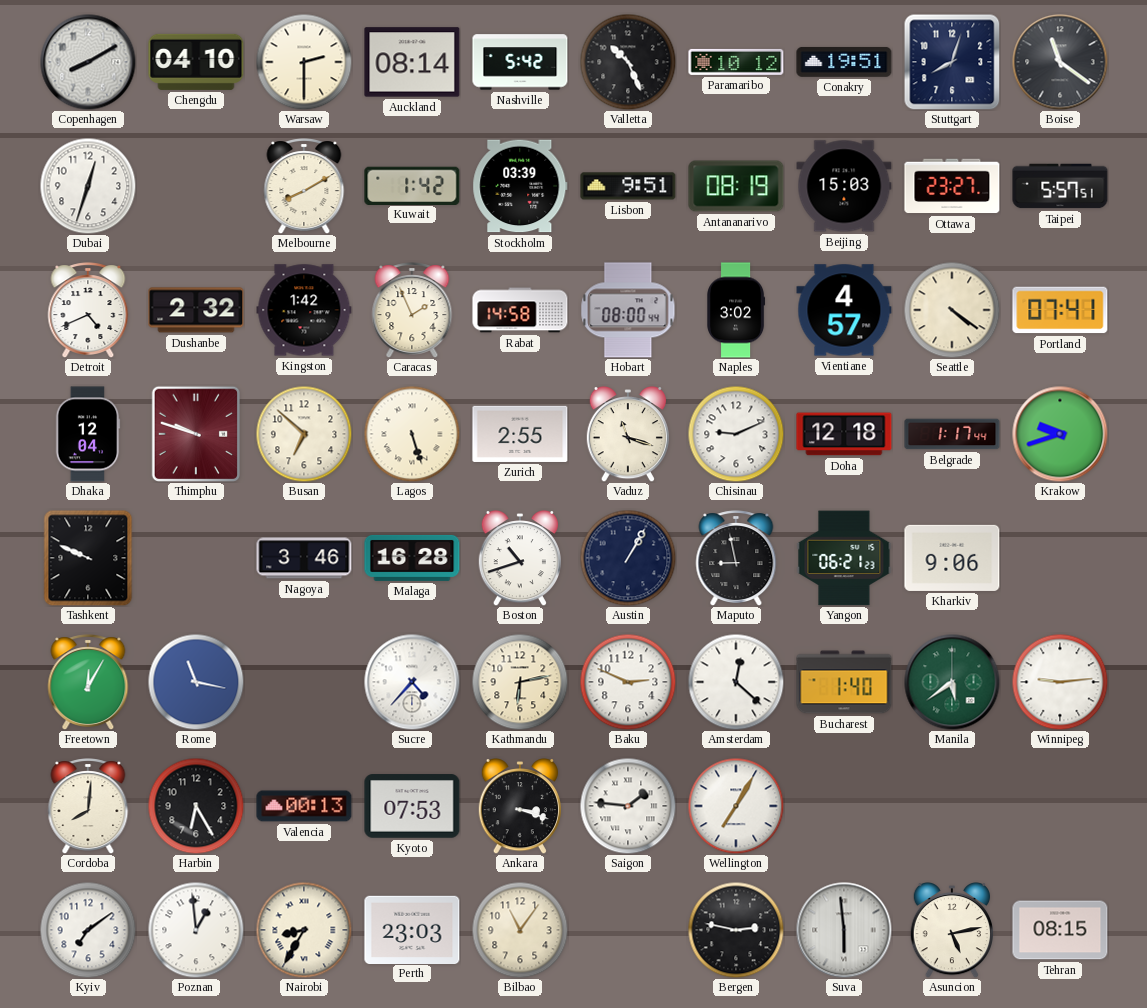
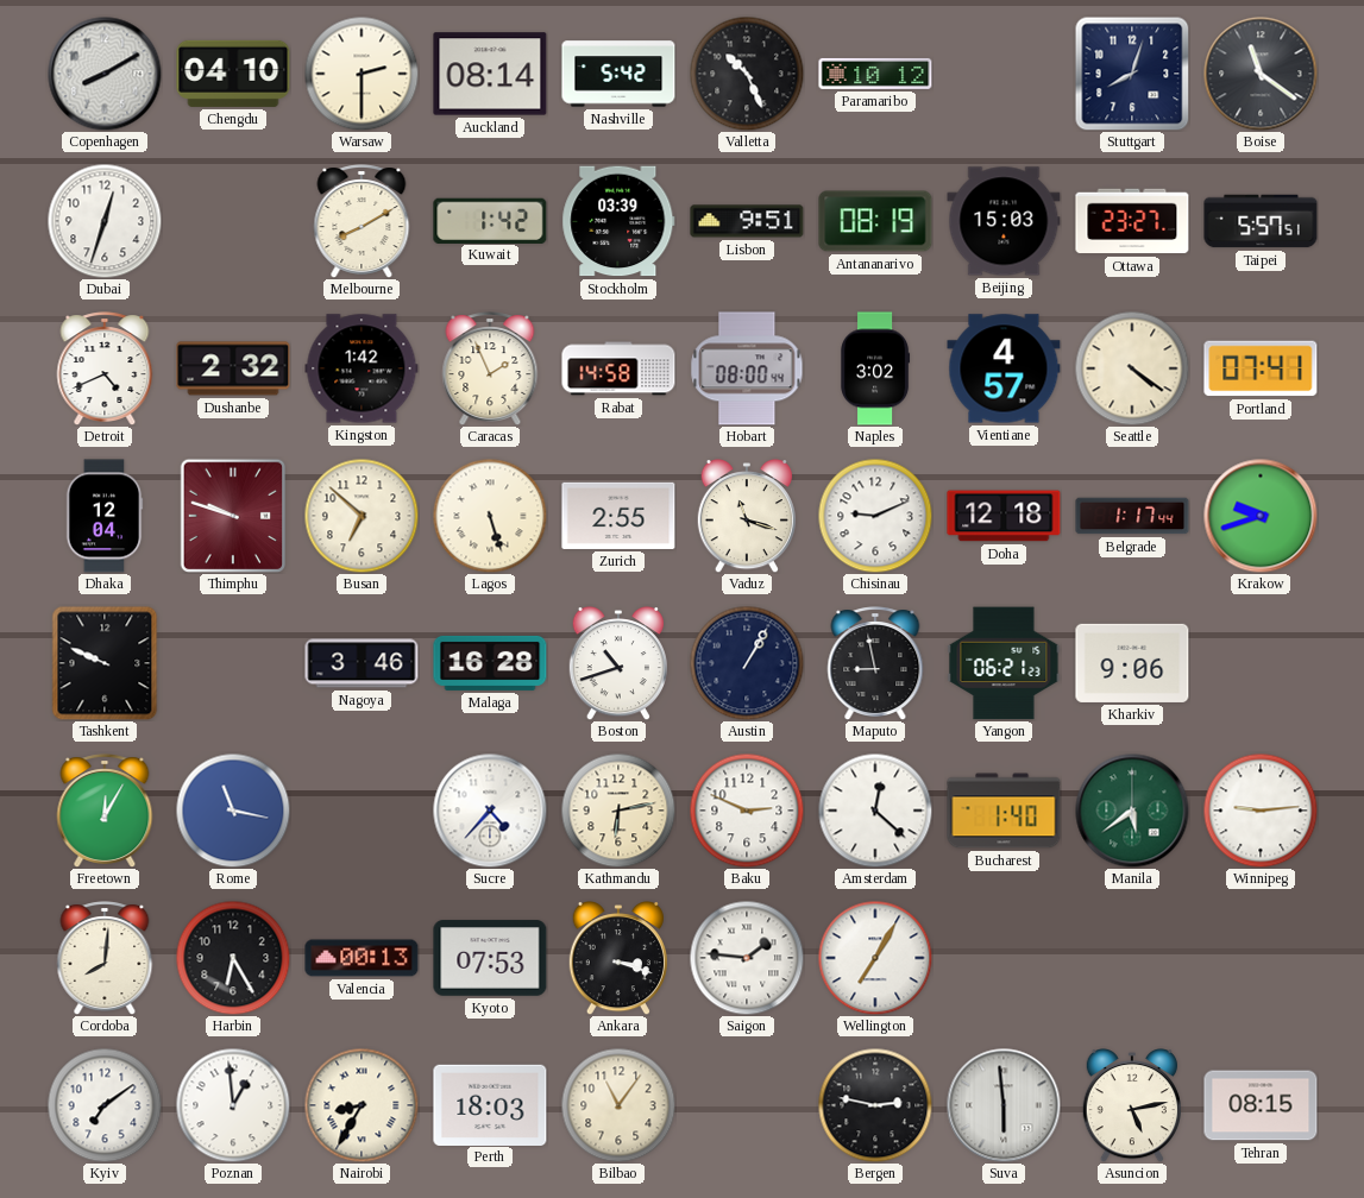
Conakry: 19:51 -> none
Perth: 23:03 -> 18:03
